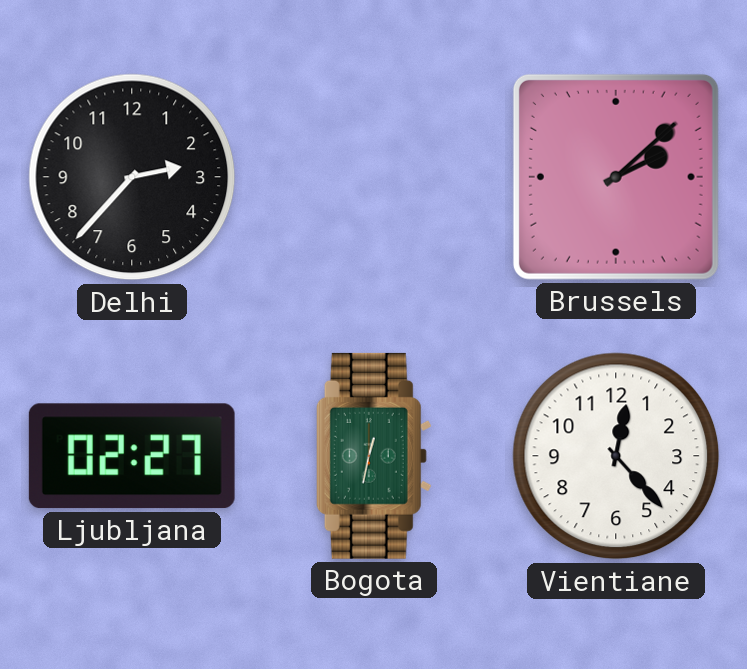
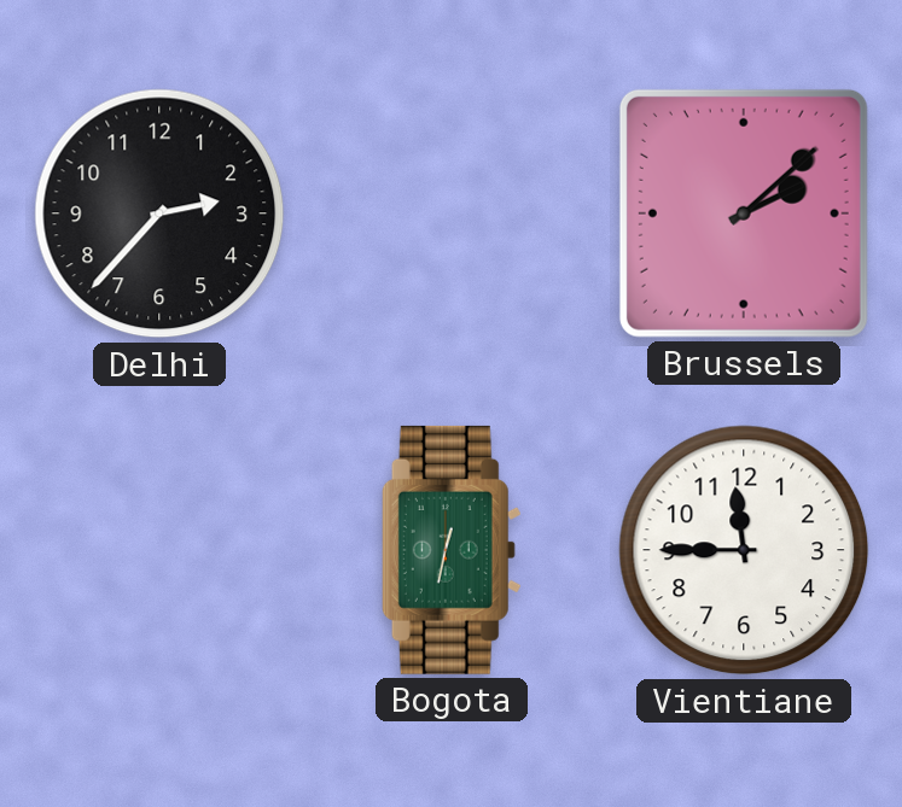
Ljubljana: 02:27 -> none
Vientiane: 12:23 -> 11:45
